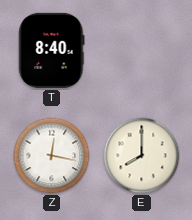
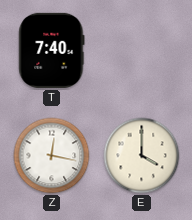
T: 8:40 -> 7:40
E: 8:00 -> 4:00
